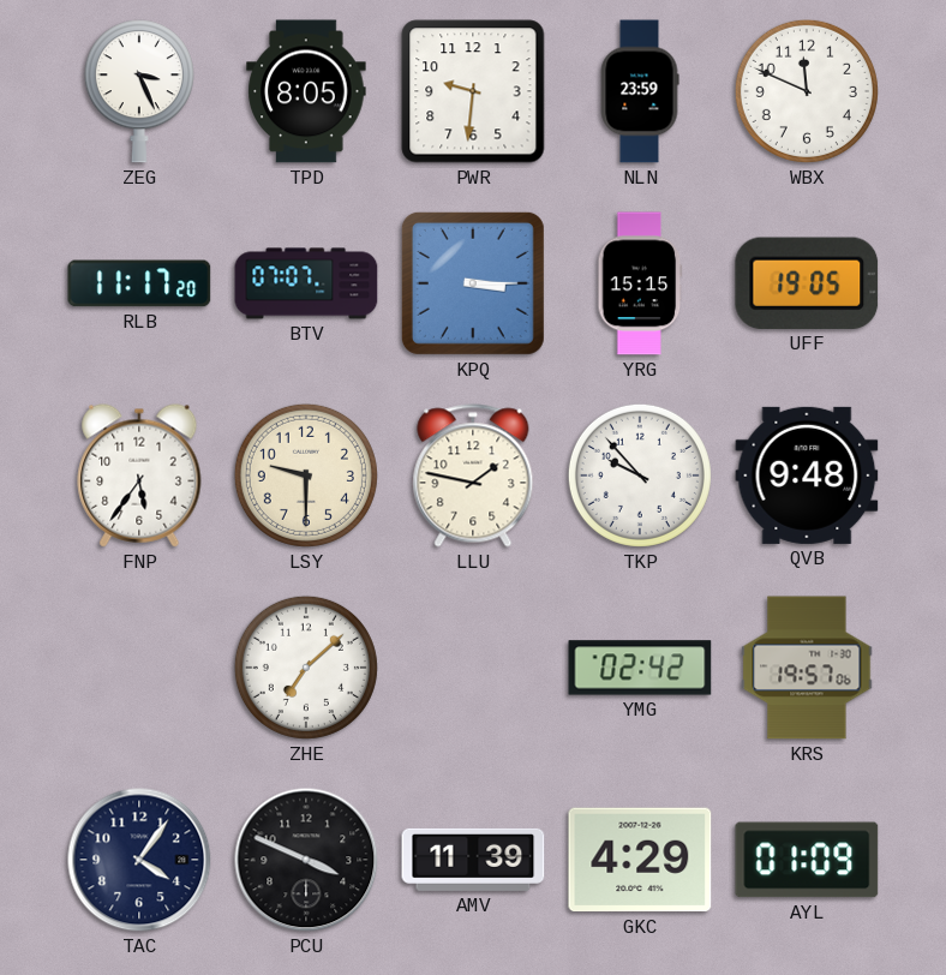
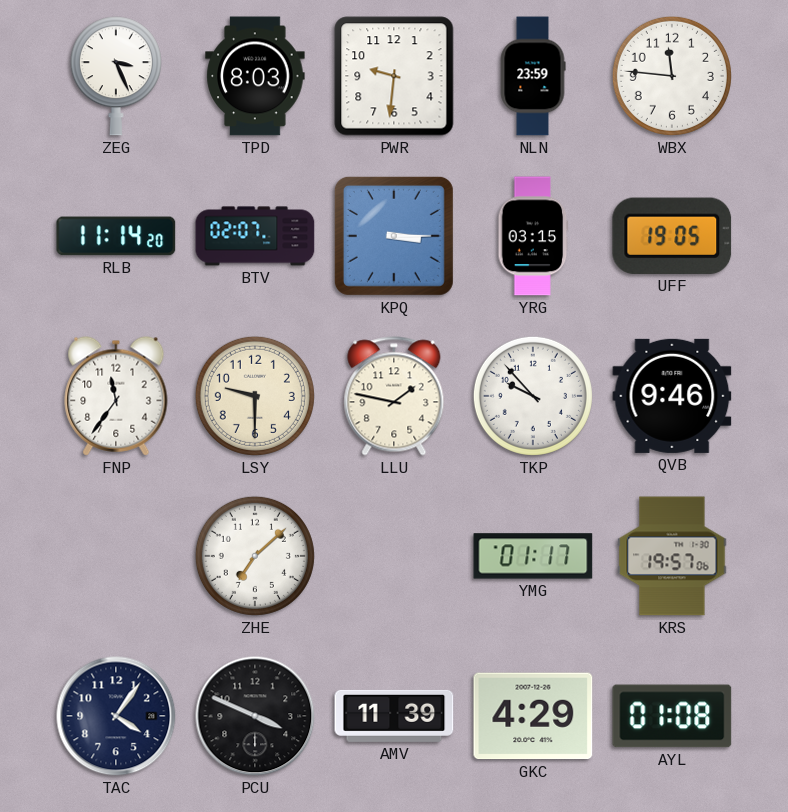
TPD: 8:05 -> 8:03
WBX: 11:49 -> 11:46
RLB: 11:17 -> 11:14
BTV: 07:07 -> 02:07
YRG: 15:15 -> 03:15
FNP: 5:36 -> 11:36
QVB: 9:48 -> 9:46
YMG: 02:42 -> 01:17
AYL: 01:09 -> 01:08
